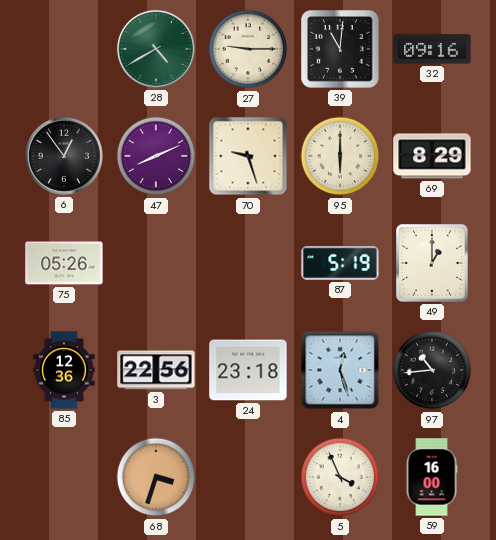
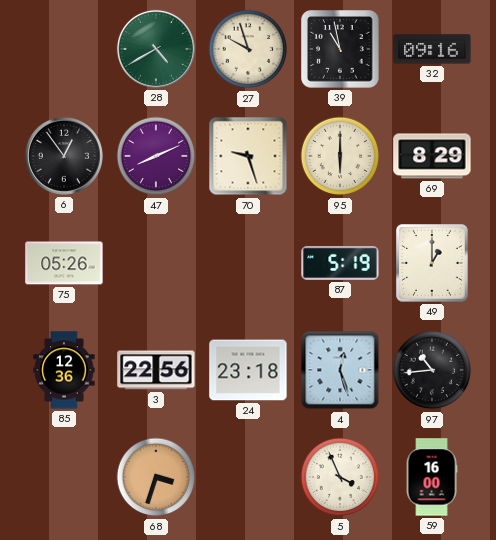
27: 9:15 -> 9:57
39: 11:01 -> 10:58
